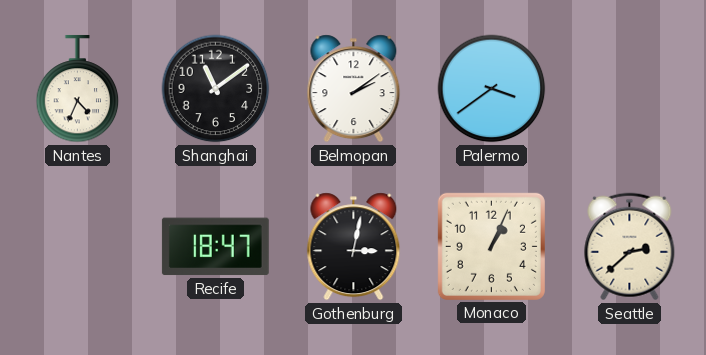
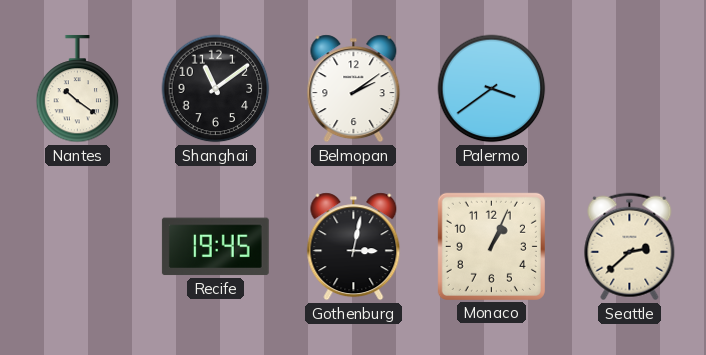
Nantes: 4:34 -> 10:21
Recife: 18:47 -> 19:45
